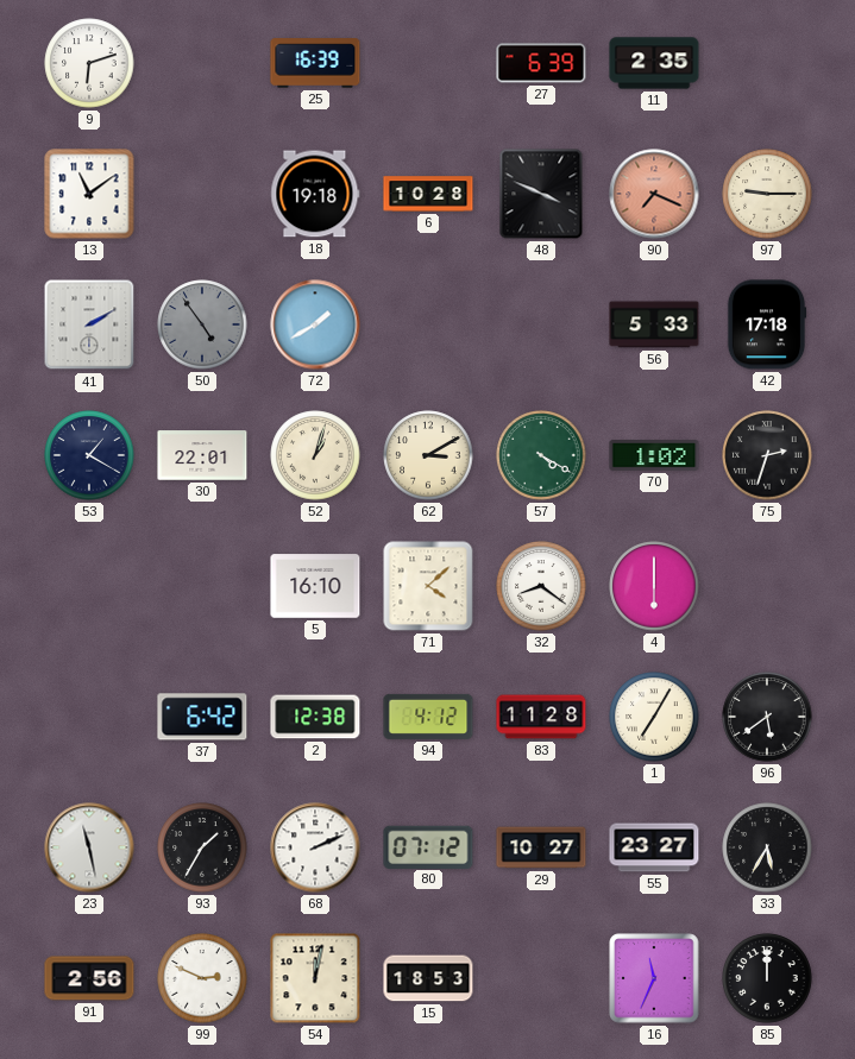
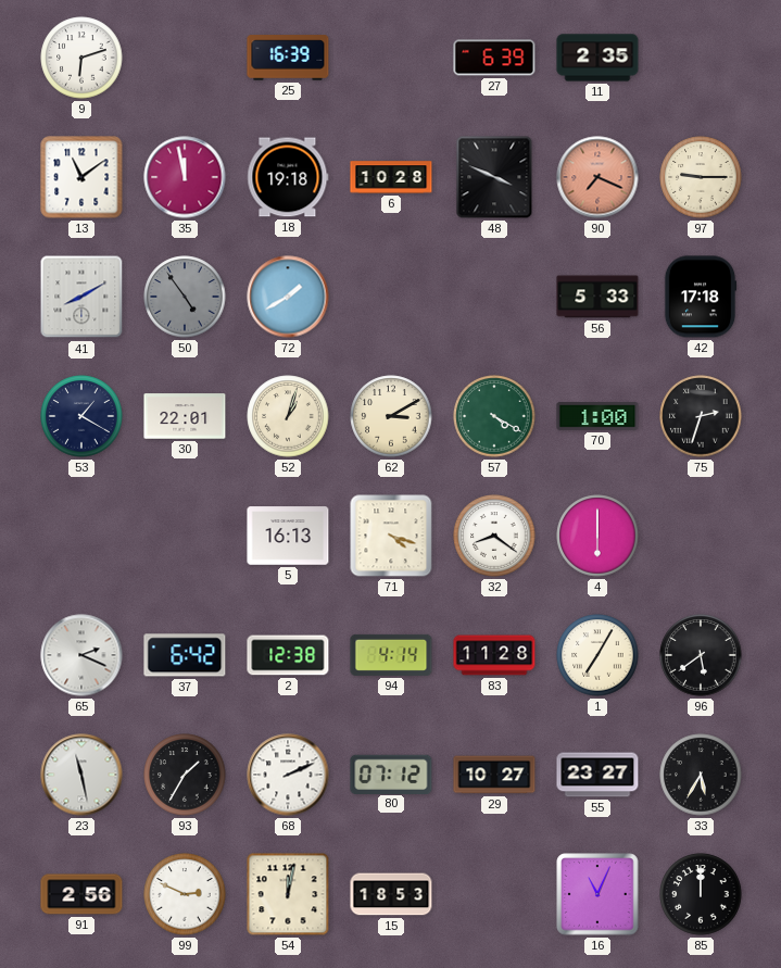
35: none -> 11:58
41: 2:10 -> 8:10
70: 1:02 -> 1:00
5: 16:10 -> 16:13
71: 4:08 -> 4:18
65: none -> 2:19
94: 4:12 -> 4:14
16: 11:34 -> 11:04
